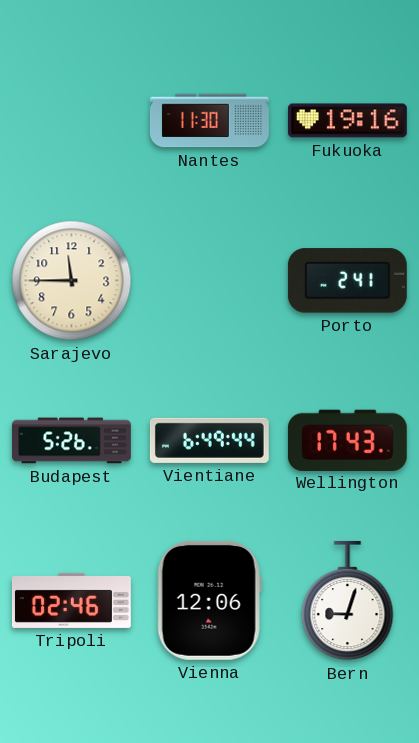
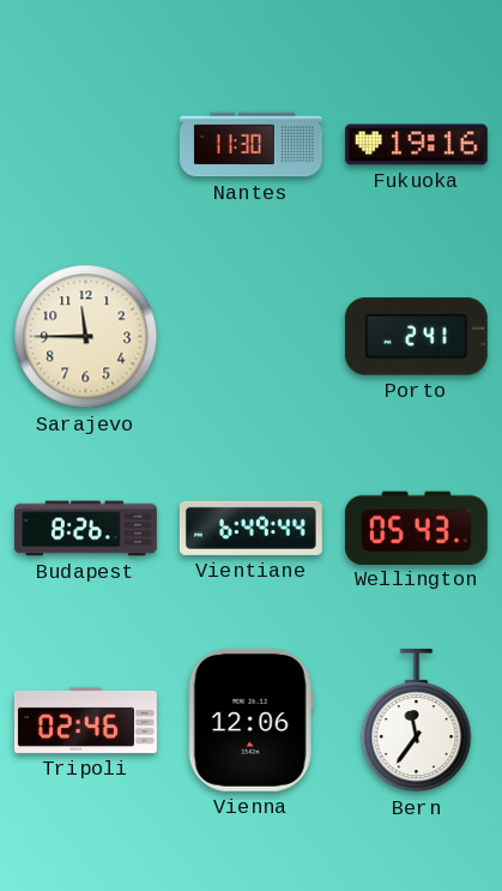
Budapest: 5:26 -> 8:26
Wellington: 17:43 -> 05:43
Bern: 9:03 -> 11:36
